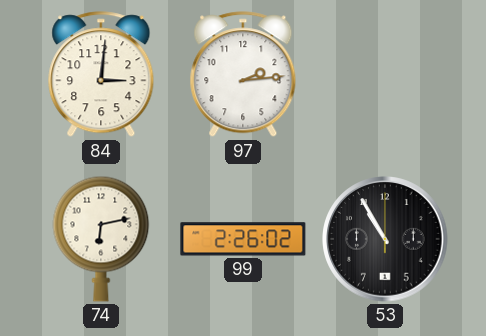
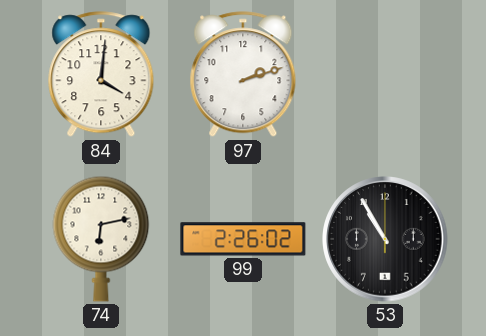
84: 3:01 -> 4:01
97: 2:14 -> 2:12
